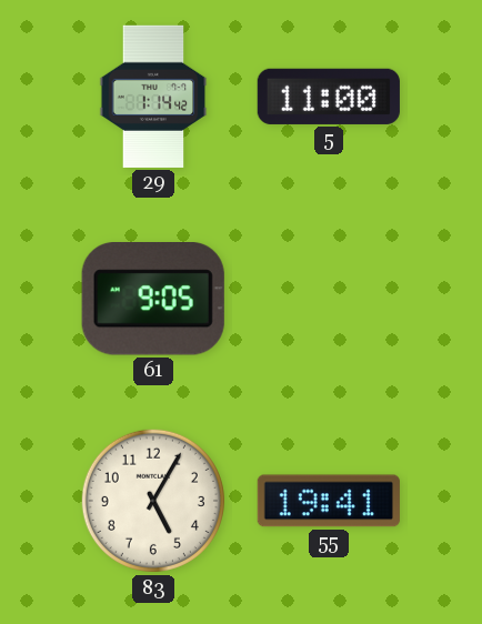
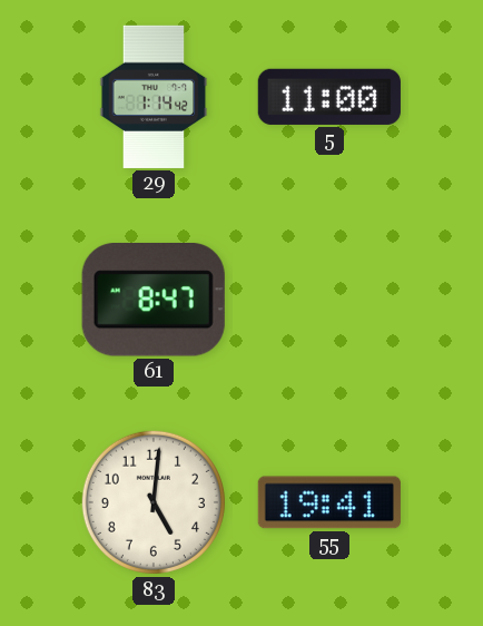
61: 9:05 -> 8:47
83: 5:05 -> 5:01
